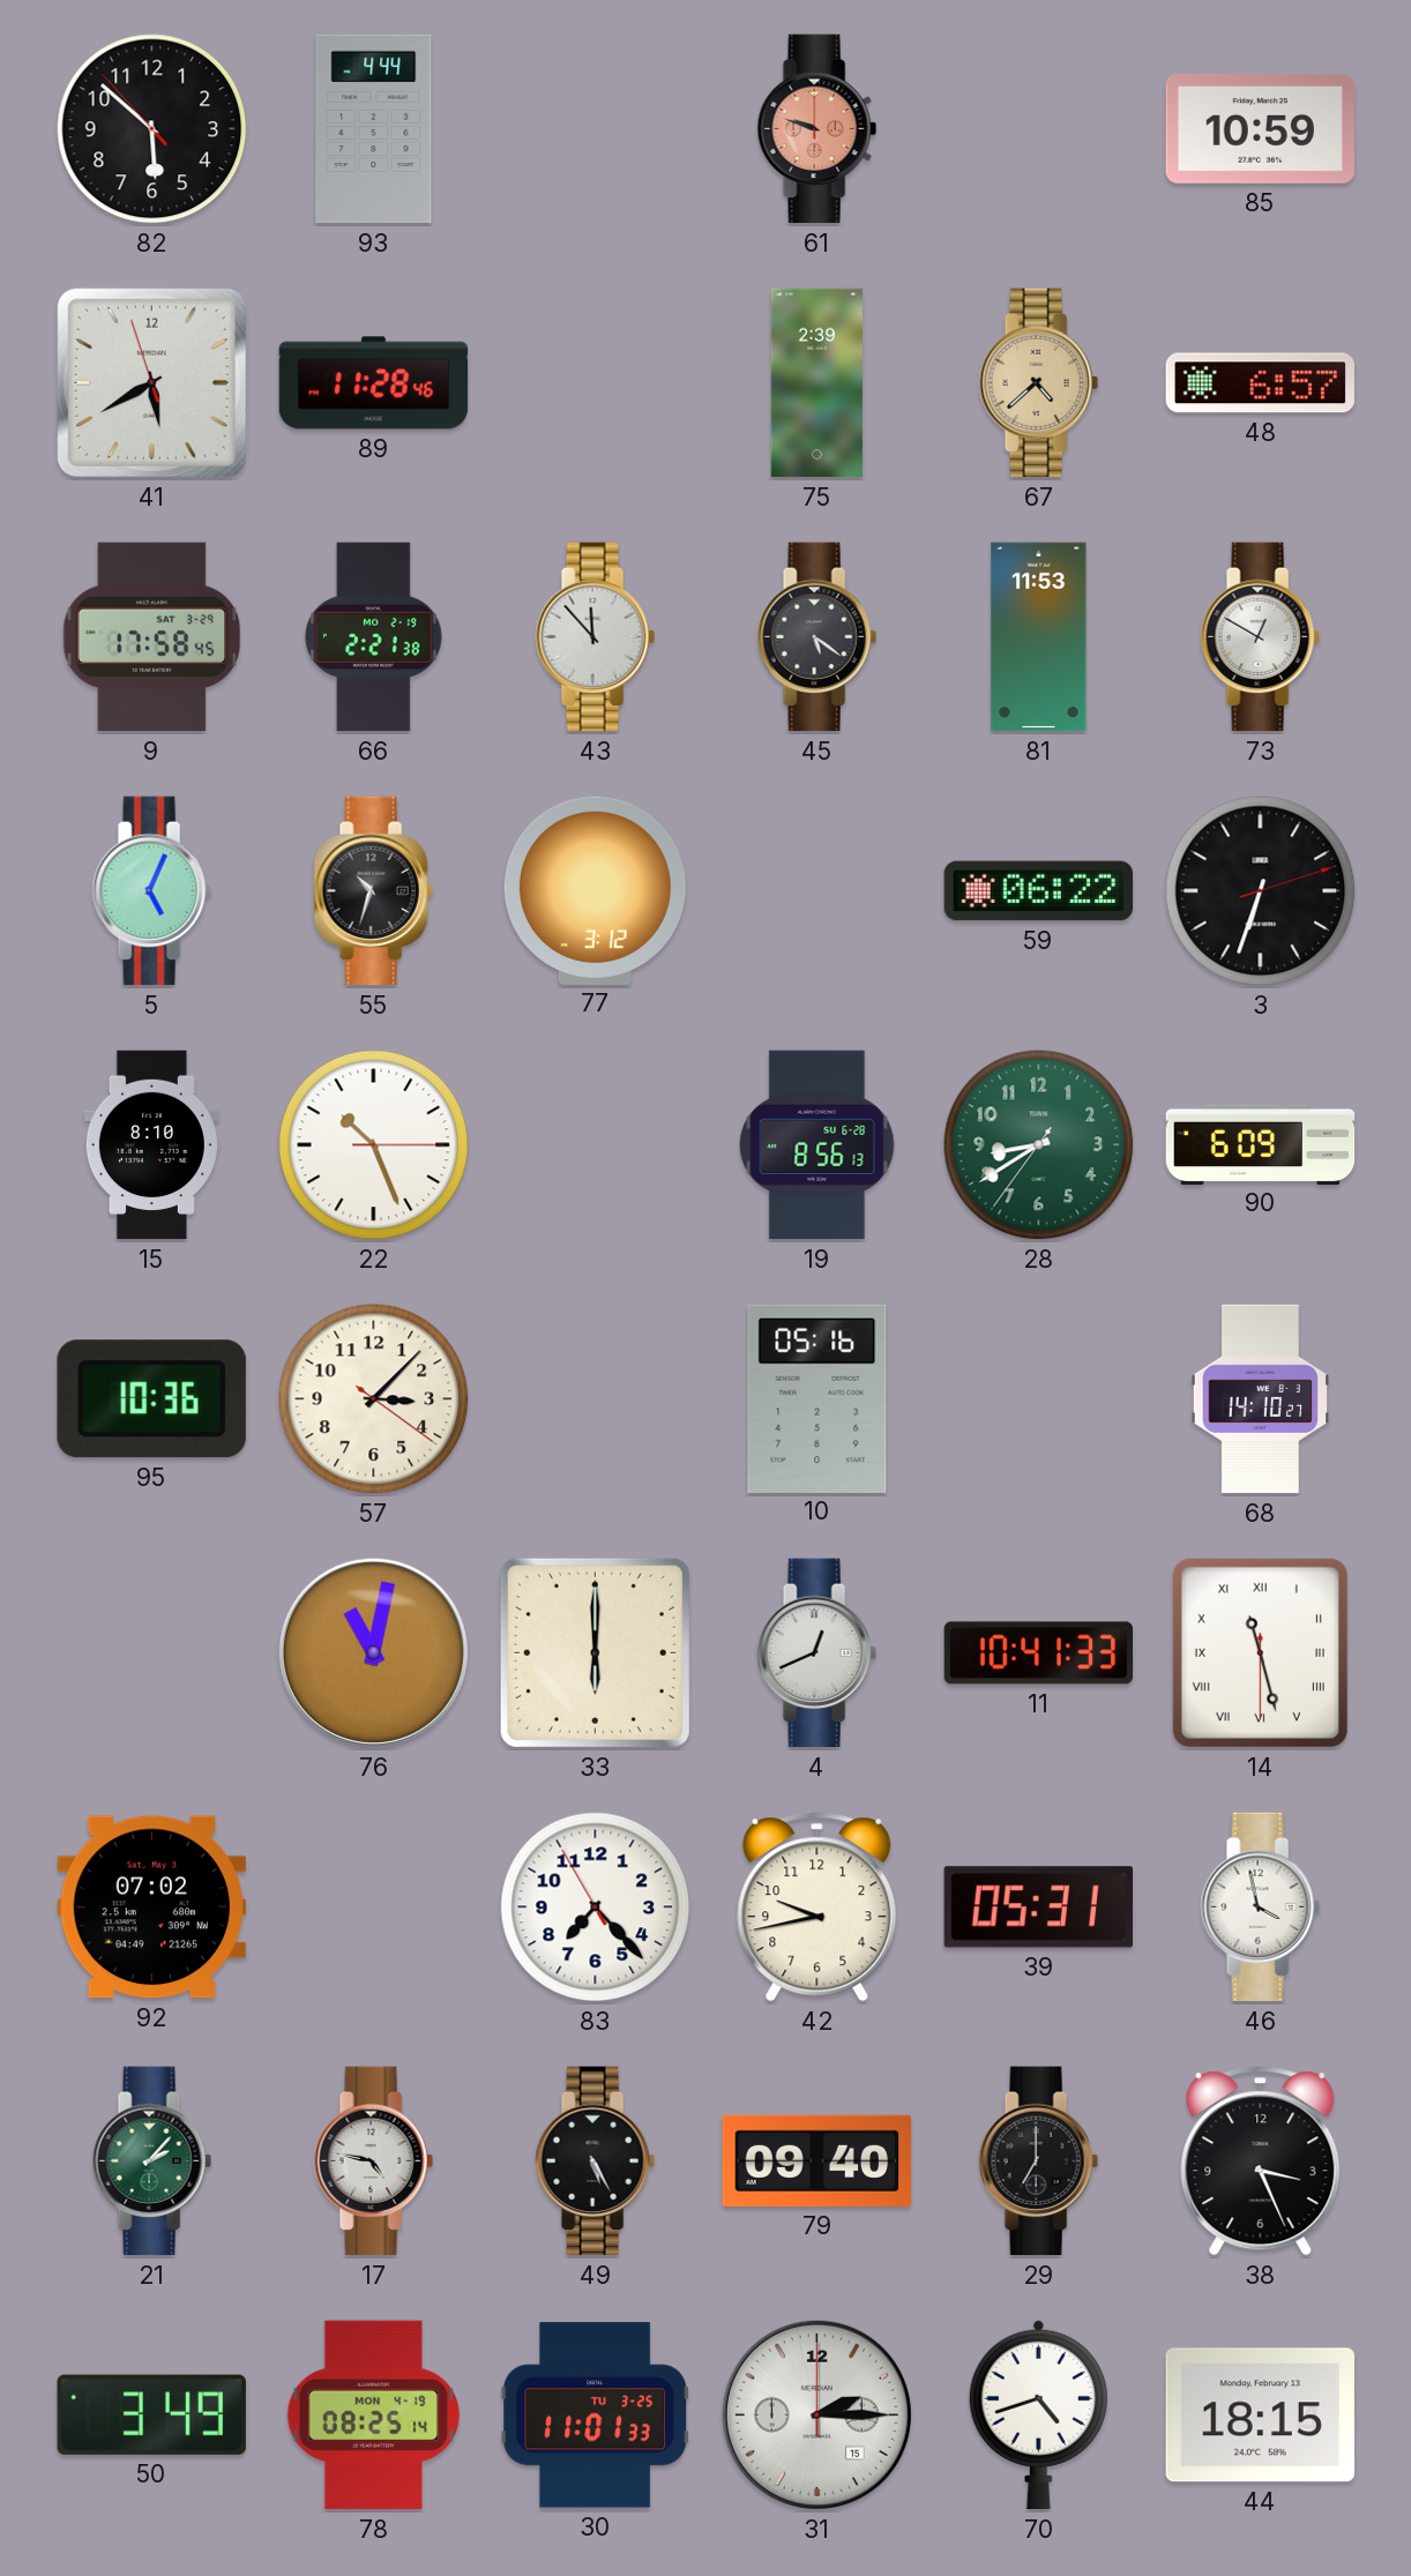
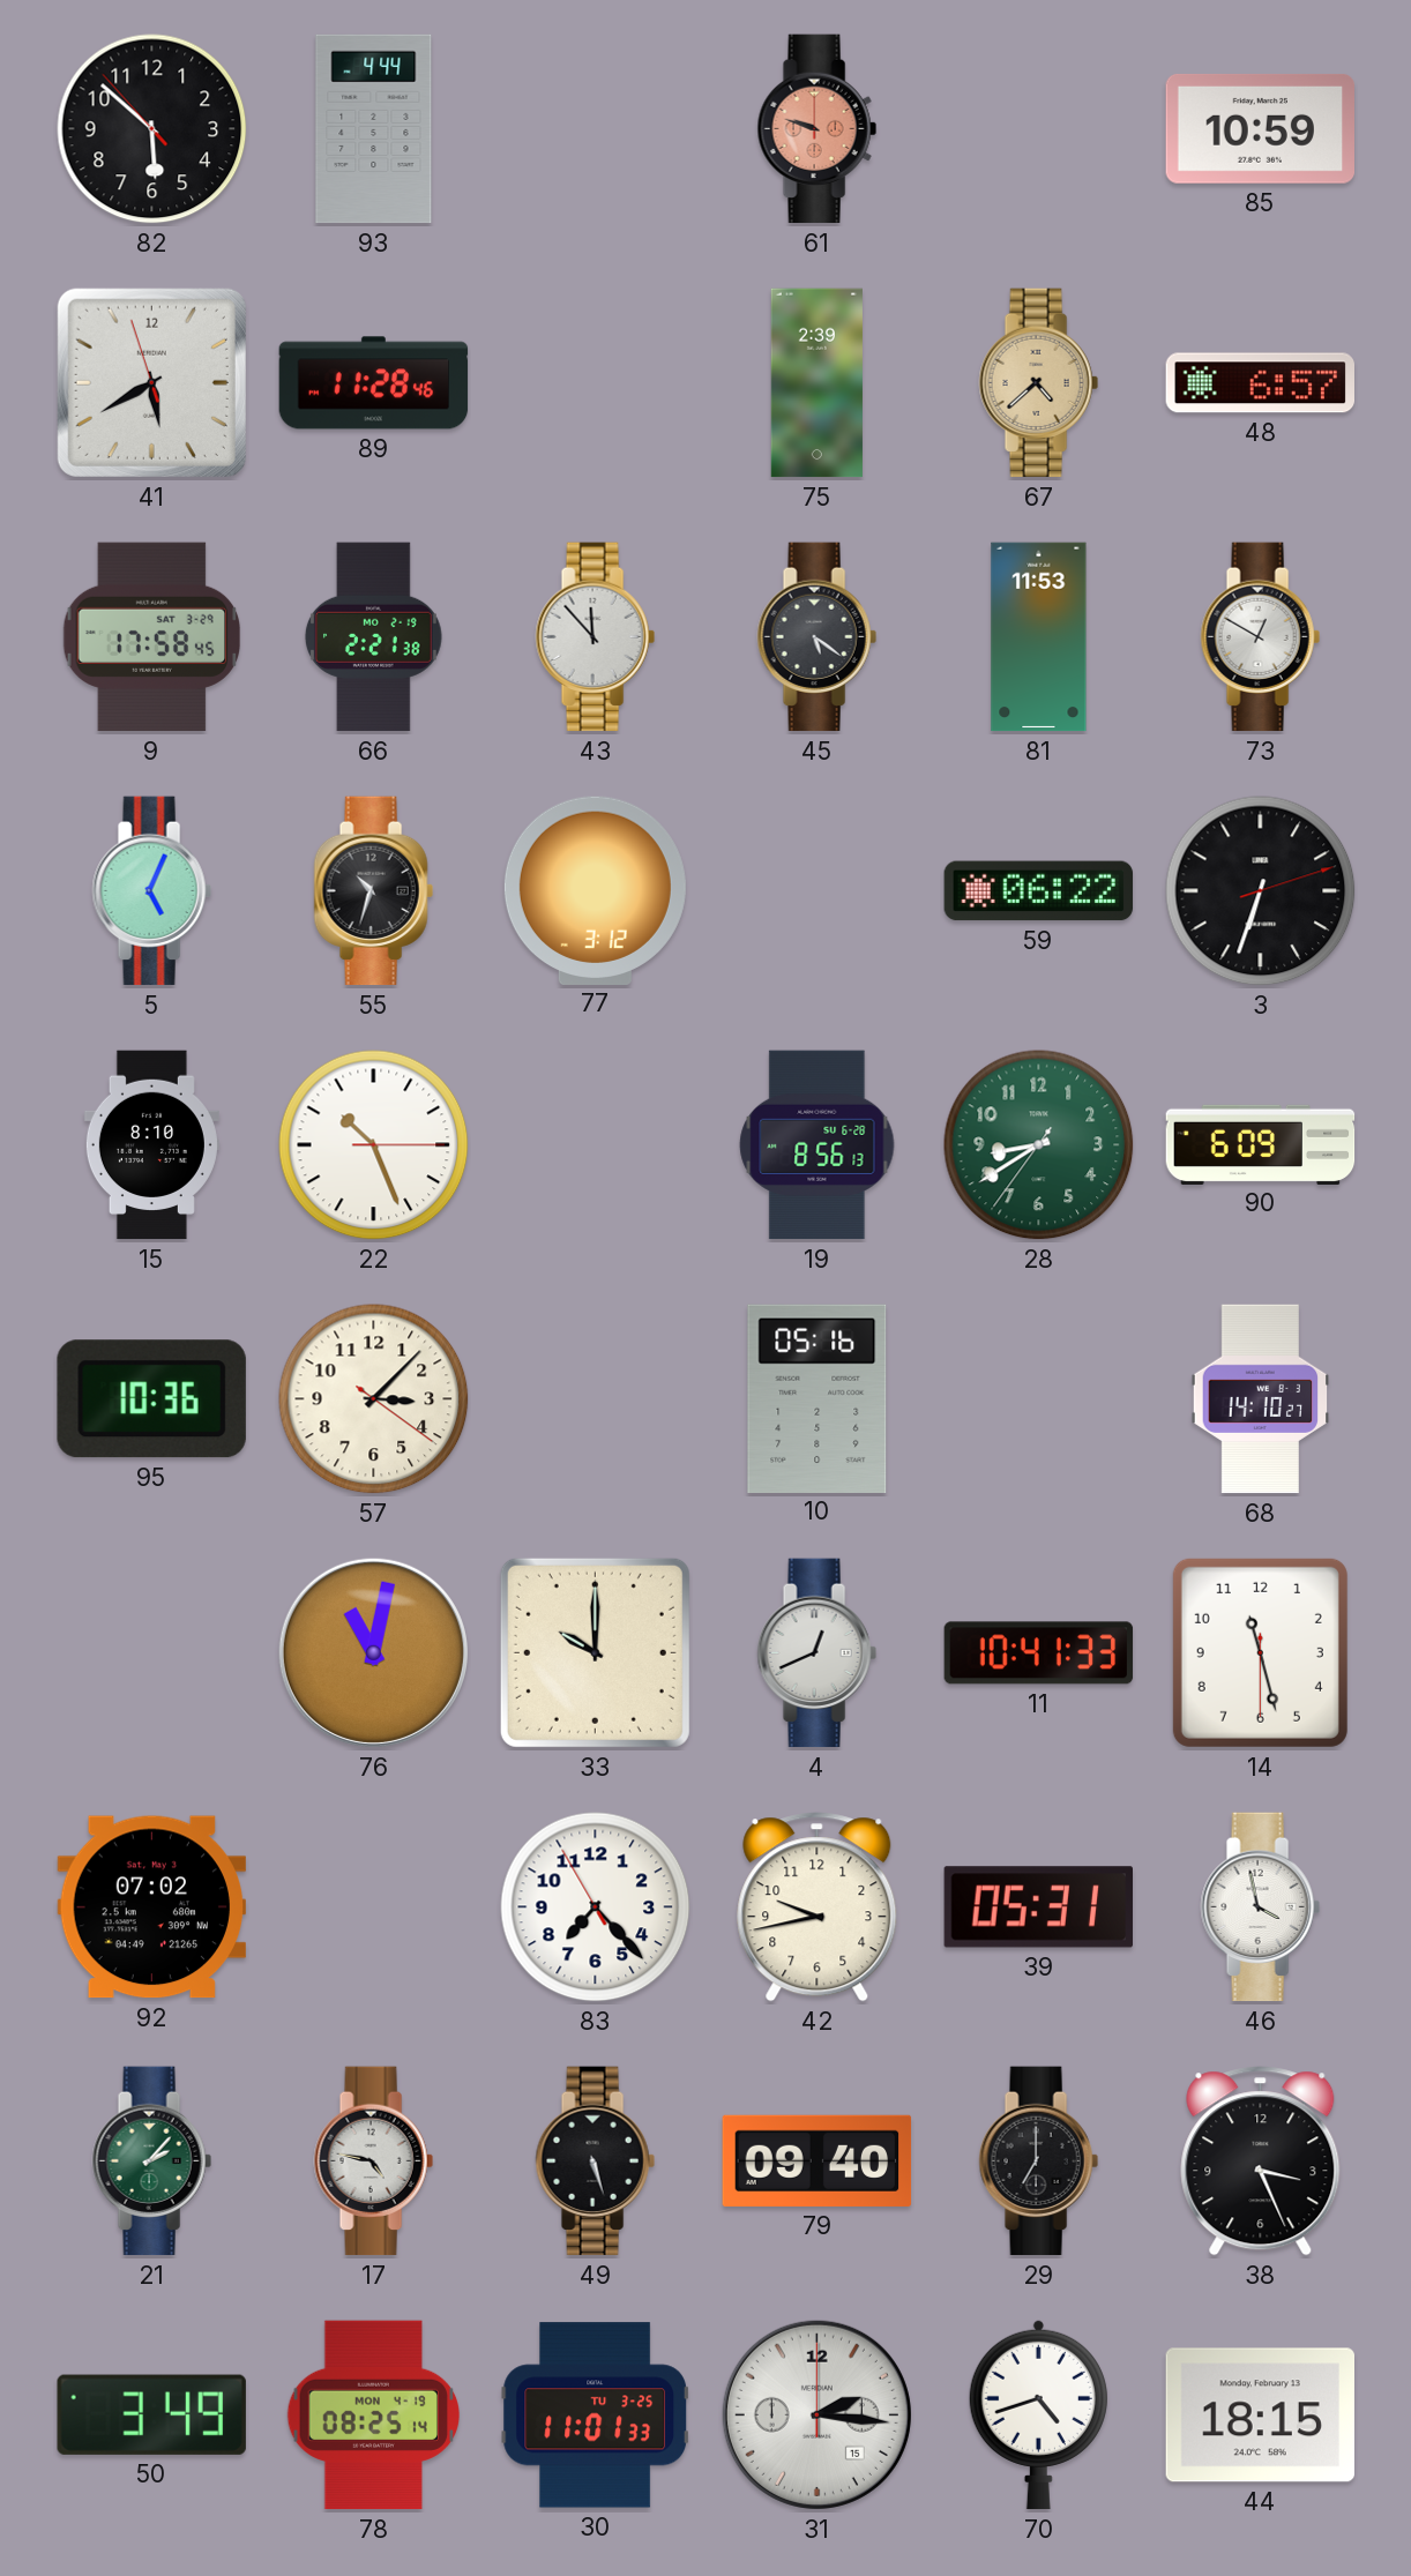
33: 6:00 -> 10:00
14 numerals: Roman -> Arabic
49: 5:25 -> 5:27
31: 2:15 -> 2:16
